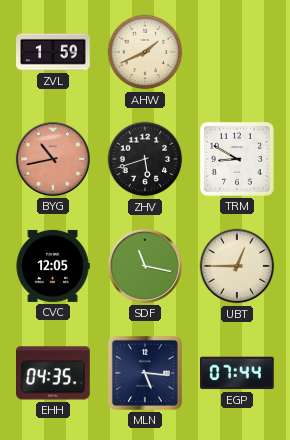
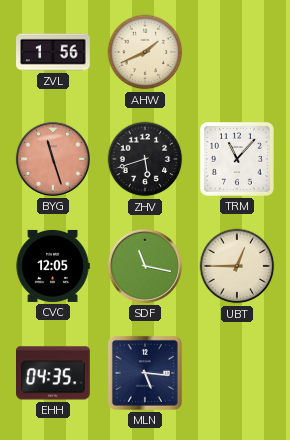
ZVL: 1:59 -> 1:56
BYG: 10:43 -> 11:27
TRM: 8:50 -> 11:07
EGP: 07:44 -> none
